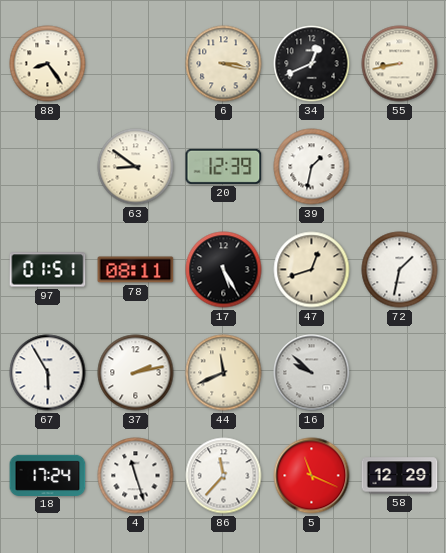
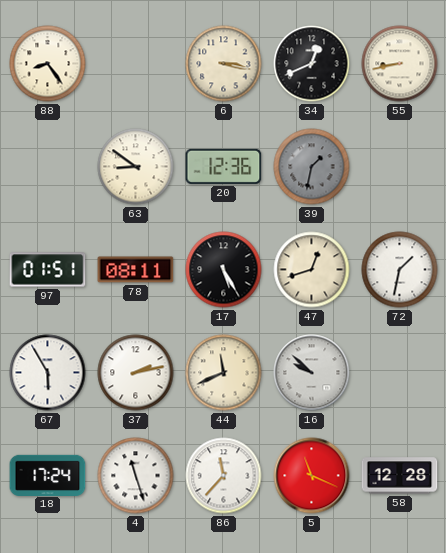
20: 12:39 -> 12:36
39 dial: white -> grey
58: 12:29 -> 12:28
